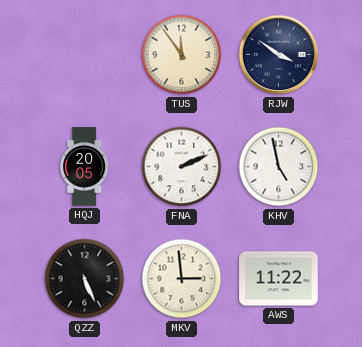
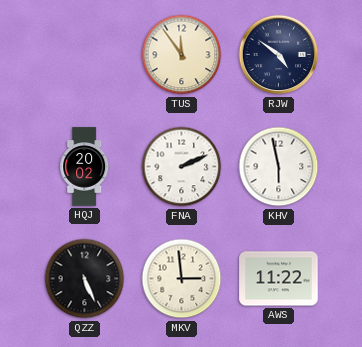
RJW: 3:51 -> 4:51
HQJ: 20:05 -> 20:02
KHV: 4:58 -> 5:58
